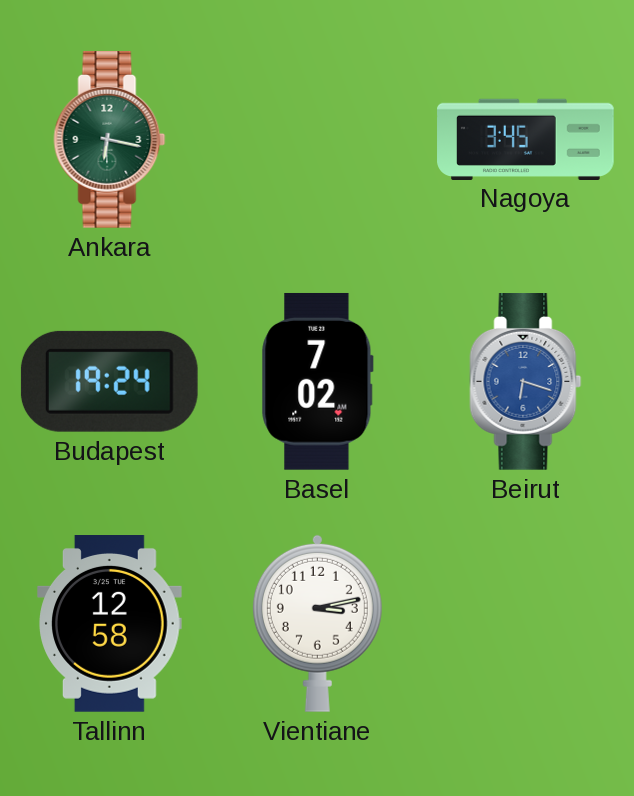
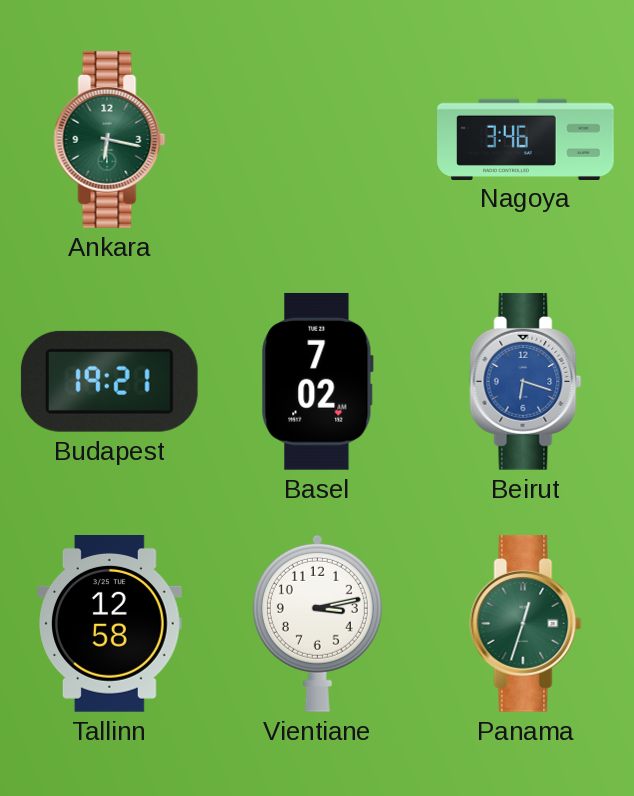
Nagoya: 3:45 -> 3:46
Budapest: 19:24 -> 19:21
Panama: none -> 12:33
